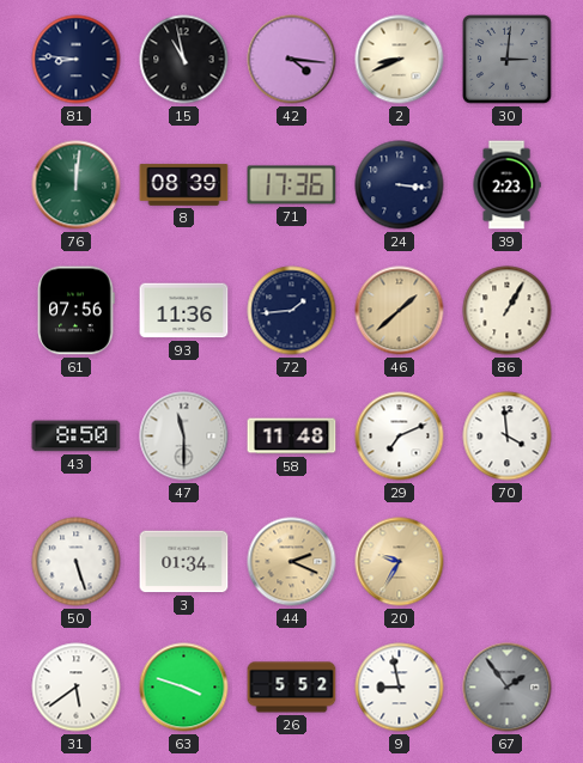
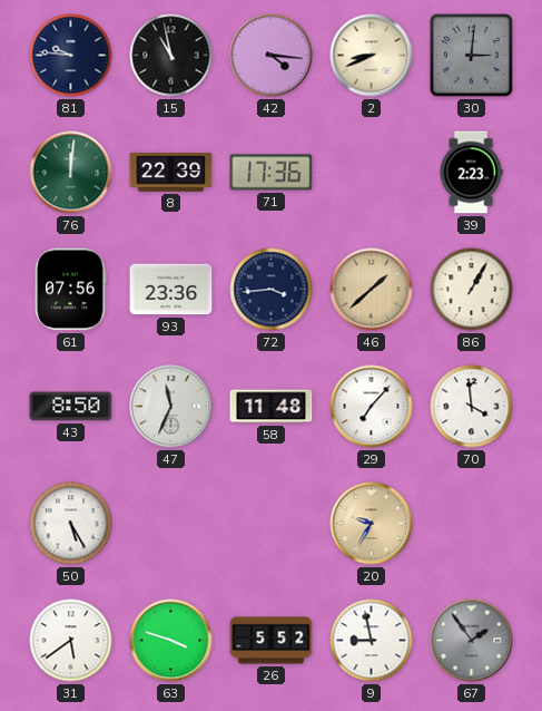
81: 8:46 -> 9:46
8: 08:39 -> 22:39
24: 3:16 -> none
93: 11:36 -> 23:36
72: 1:44 -> 3:44
47: 11:30 -> 11:34
29: 7:11 -> 7:07
50: 5:27 -> 5:25
3: 01:34 -> none
44: 2:19 -> none
